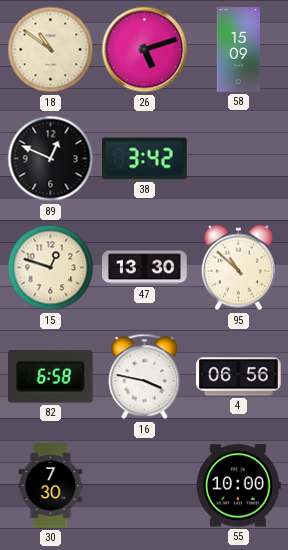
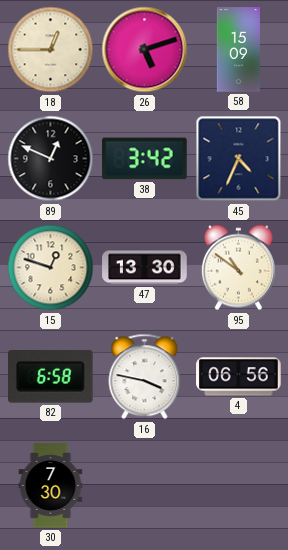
18: 10:51 -> 12:45
45: none -> 4:34
95: 10:52 -> 10:51
55: 10:00 -> none
